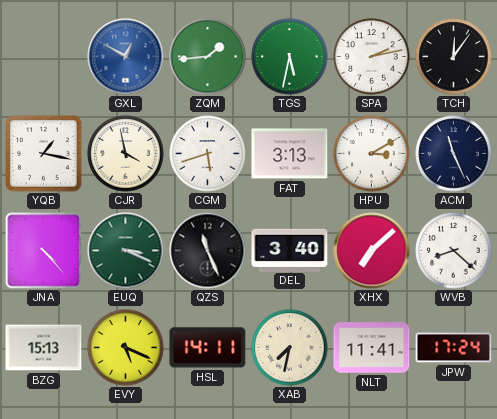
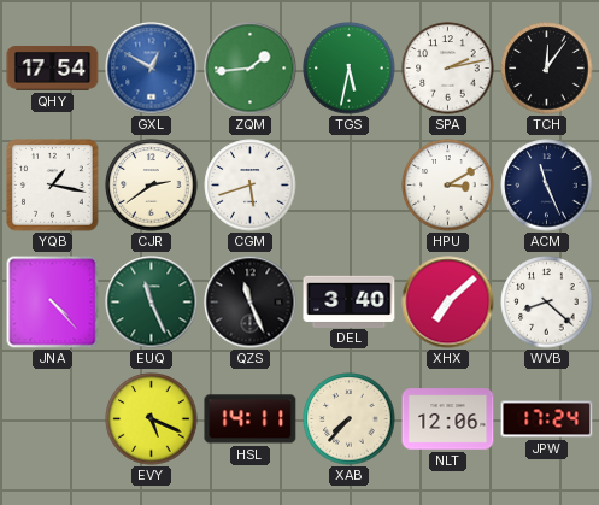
QHY: none -> 17:54
CJR: 3:58 -> 2:39
FAT: 3:13 -> none
EUQ: 3:19 -> 11:26
BZG: 15:13 -> none
XAB: 7:32 -> 7:37
NLT: 11:41 -> 12:06
